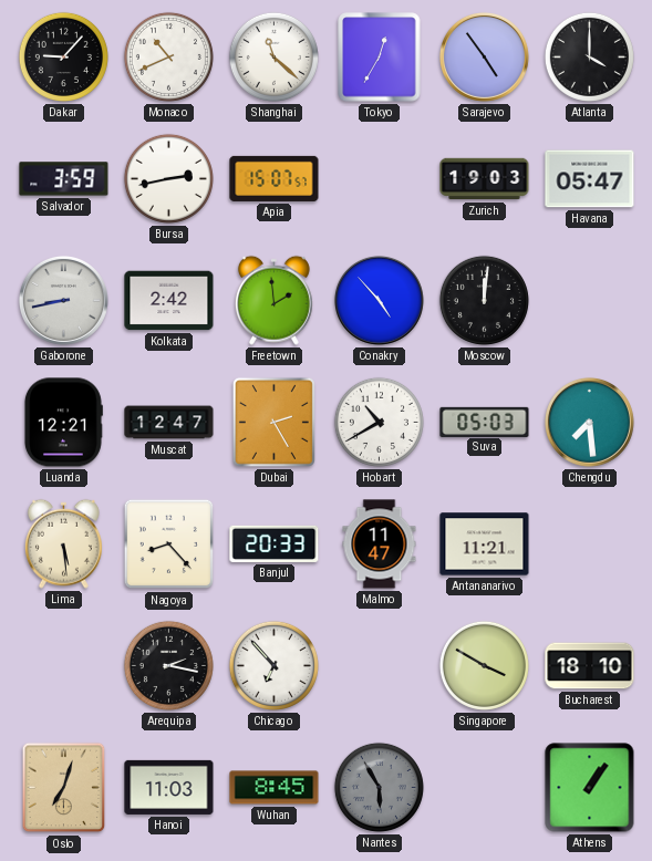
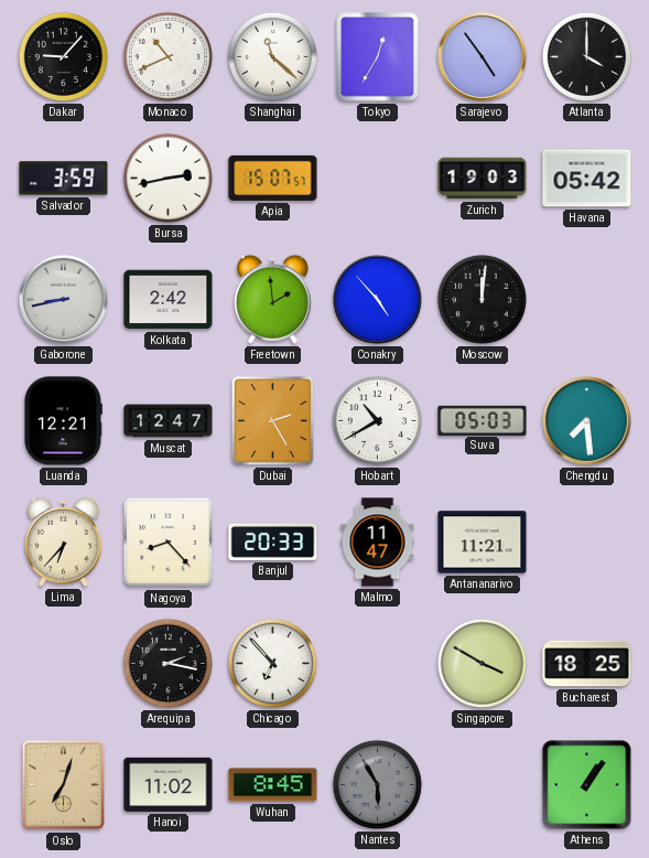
Havana: 05:47 -> 05:42
Lima: 5:29 -> 6:37
Bucharest: 18:10 -> 18:25
Hanoi: 11:03 -> 11:02
